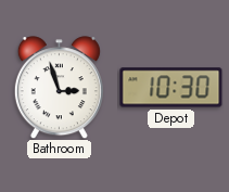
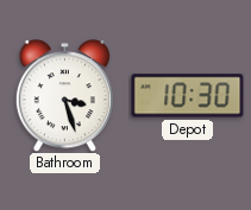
Bathroom: 2:57 -> 3:27
